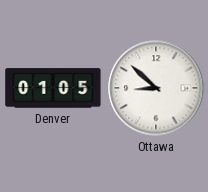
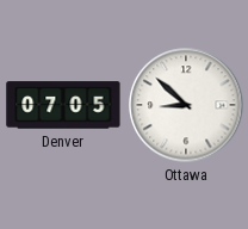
Denver: 01:05 -> 07:05
